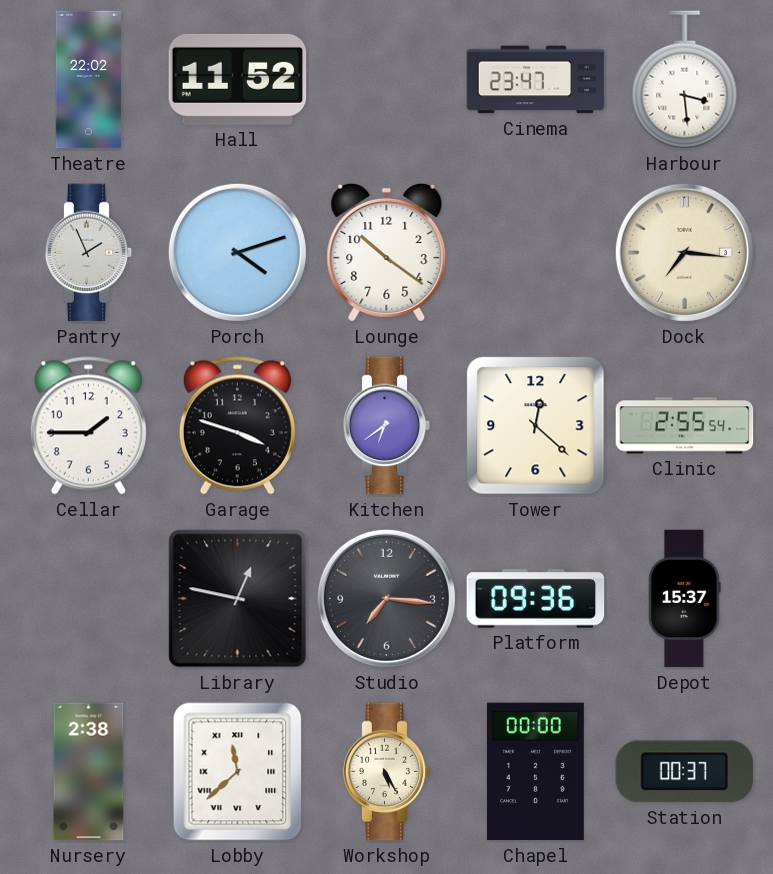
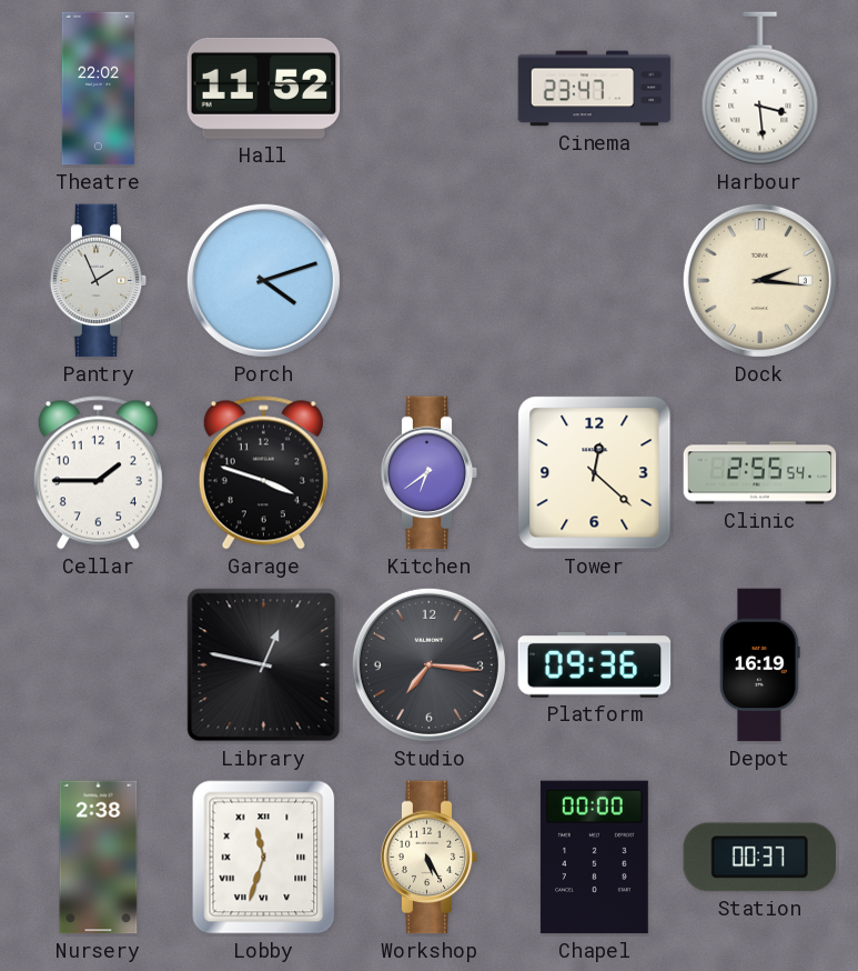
Lounge: 10:21 -> none
Dock: 7:16 -> 2:16
Depot: 15:37 -> 16:19
Lobby: 11:38 -> 11:33
